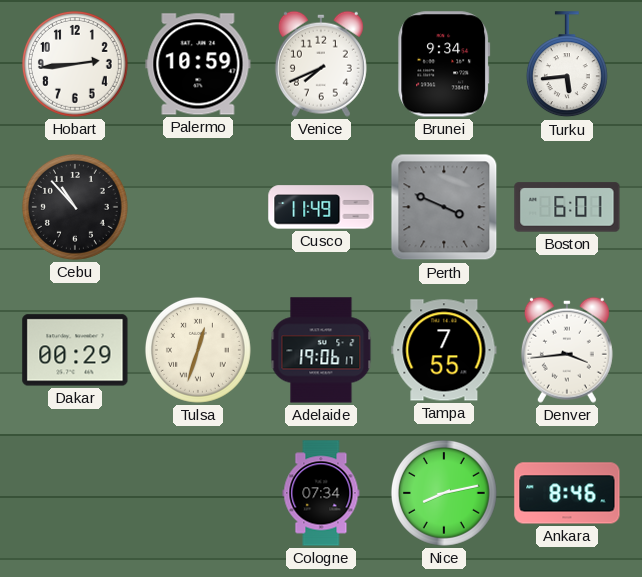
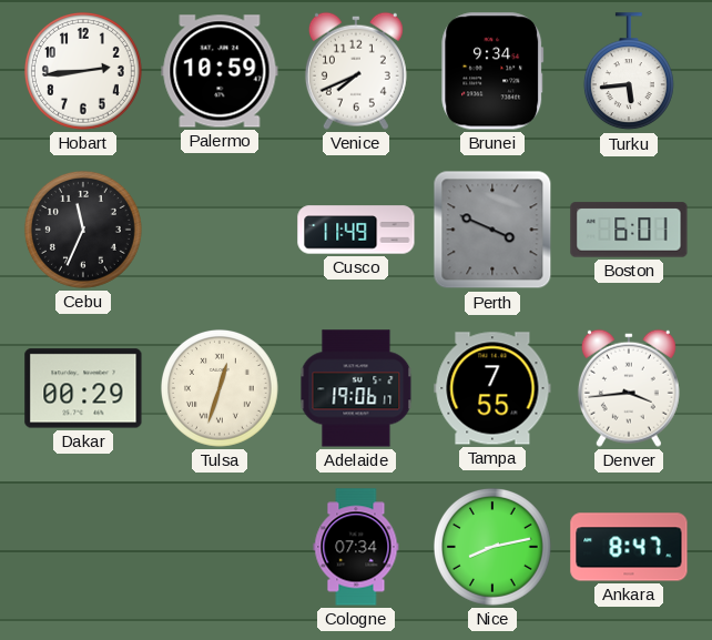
Cebu: 10:53 -> 11:34
Ankara: 8:46 -> 8:47
